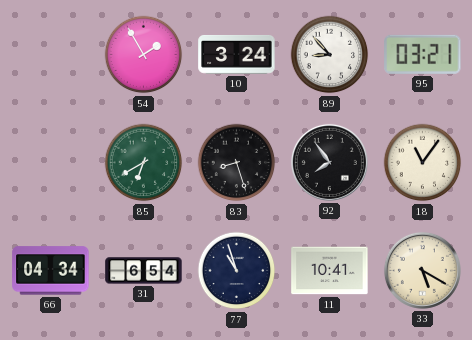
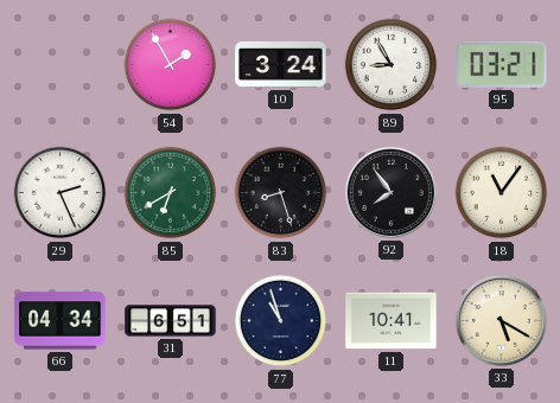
89: 8:53 -> 8:55
29: none -> 2:26
31: 6:54 -> 6:51
